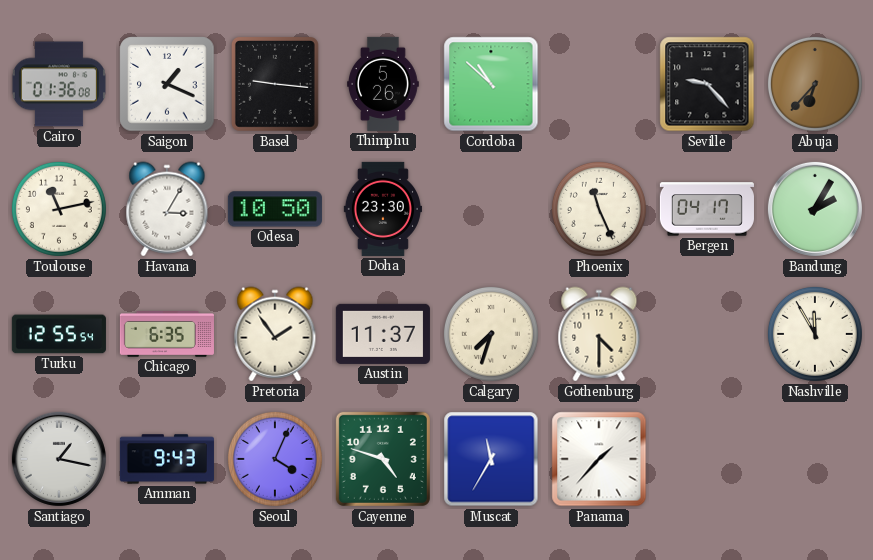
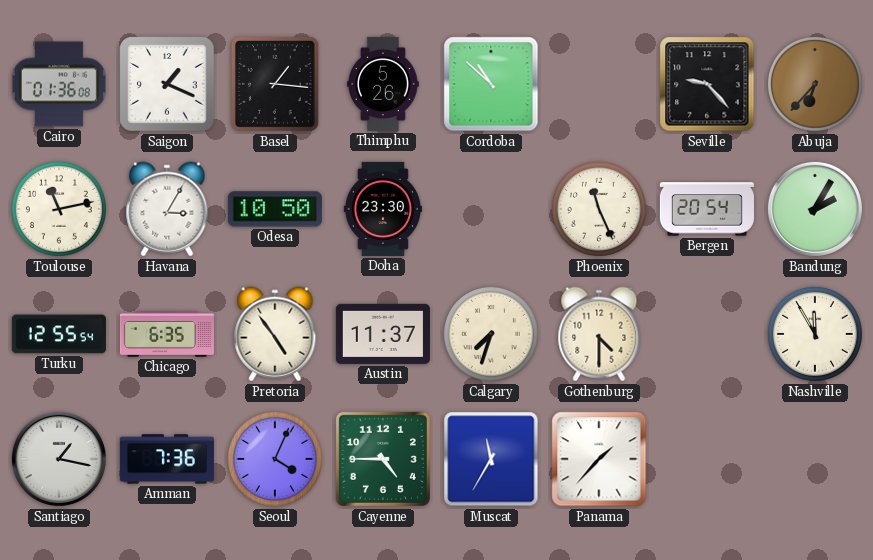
Basel: 9:16 -> 1:16
Bergen: 04:17 -> 20:54
Pretoria: 1:54 -> 4:54
Amman: 9:43 -> 7:36
Cayenne: 4:48 -> 4:45
